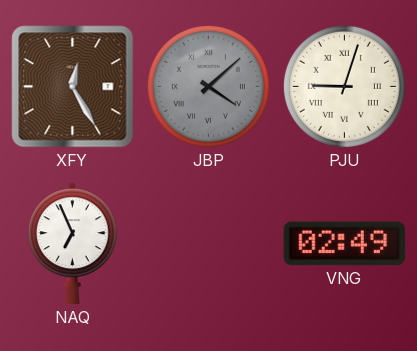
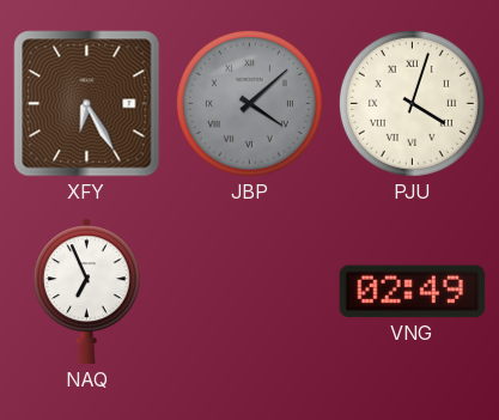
XFY: 12:25 -> 6:25
PJU: 9:03 -> 4:03
